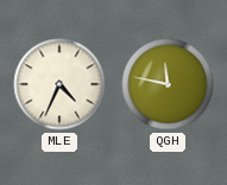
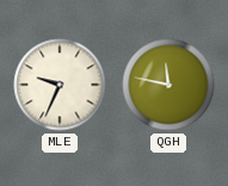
MLE: 4:34 -> 9:34
